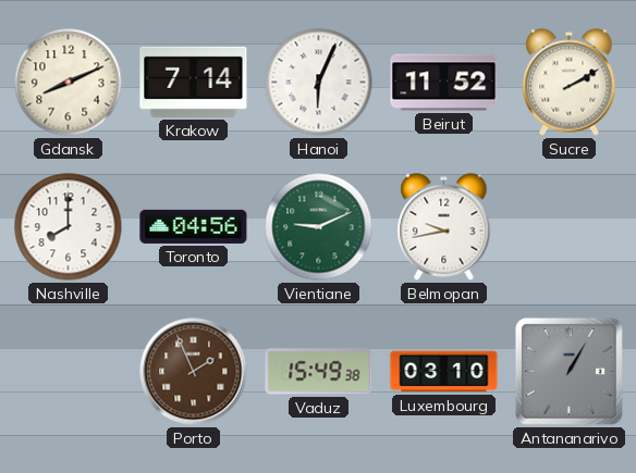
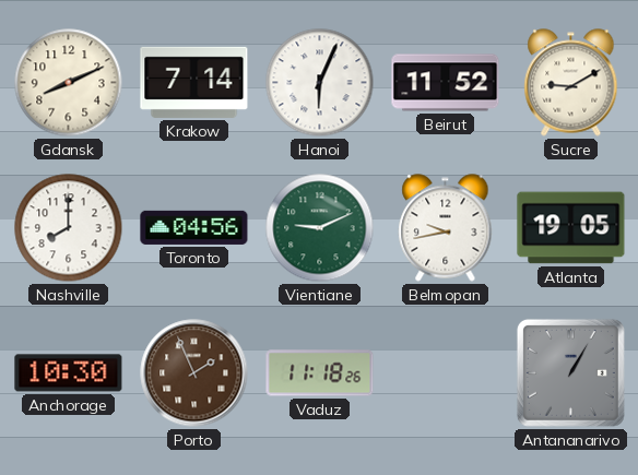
Sucre: 2:10 -> 9:10
Atlanta: none -> 19:05
Anchorage: none -> 10:30
Vaduz: 15:49 -> 11:18
Luxembourg: 03:10 -> none
